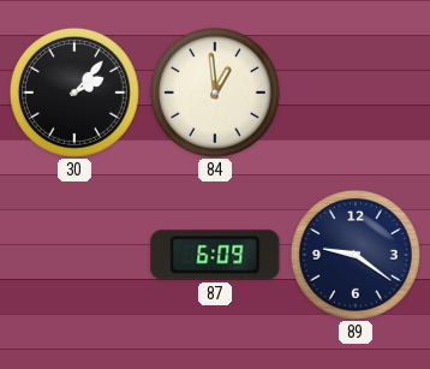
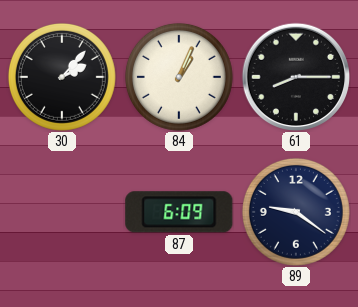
84: 12:59 -> 1:04
61: none -> 8:15
